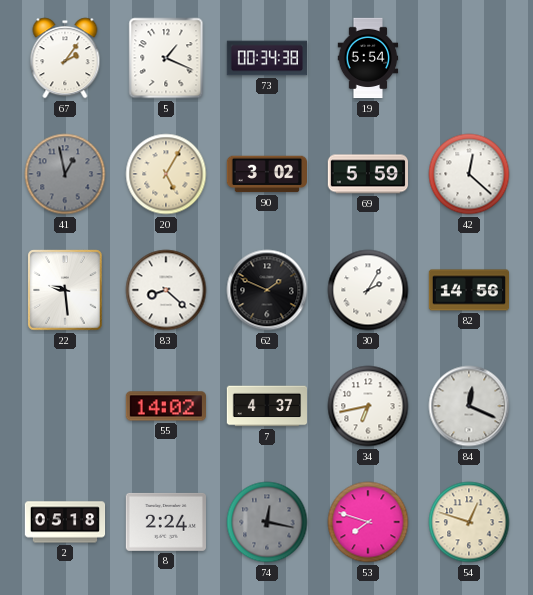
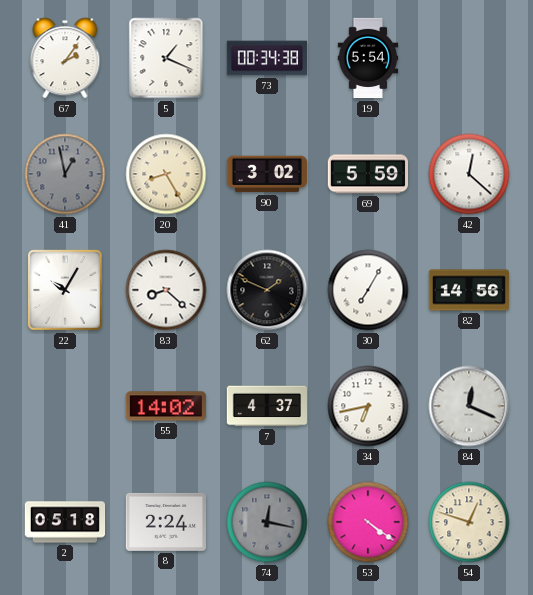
20: 5:05 -> 8:25
22: 9:29 -> 10:05
30: 2:05 -> 7:05
53: 7:48 -> 4:21
